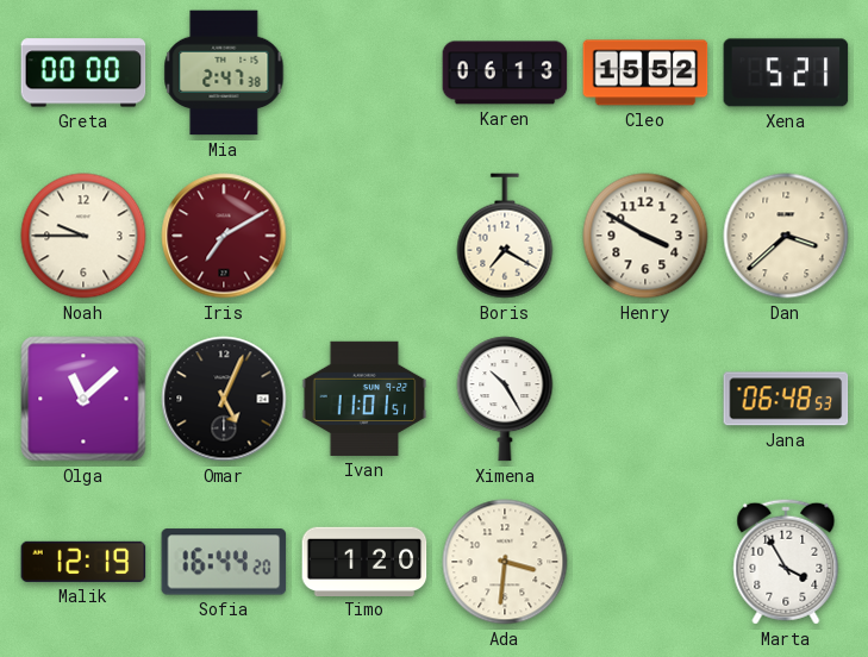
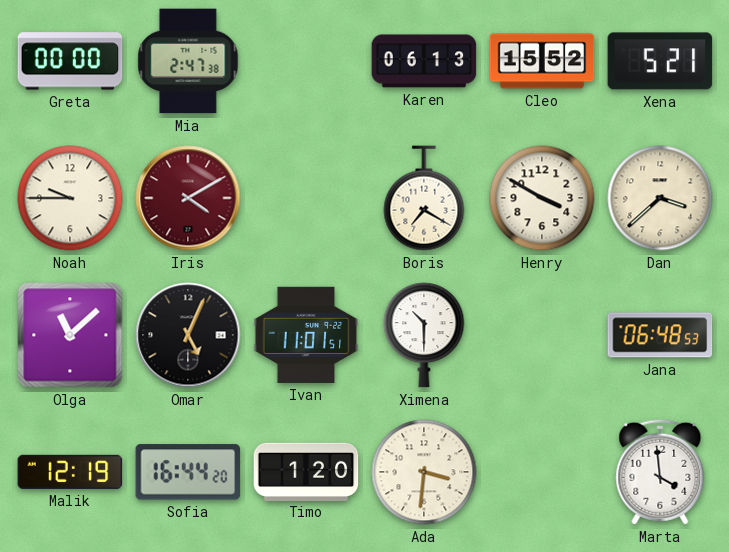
Iris: 7:10 -> 4:10
Ximena: 10:25 -> 10:30
Marta: 3:55 -> 3:59
